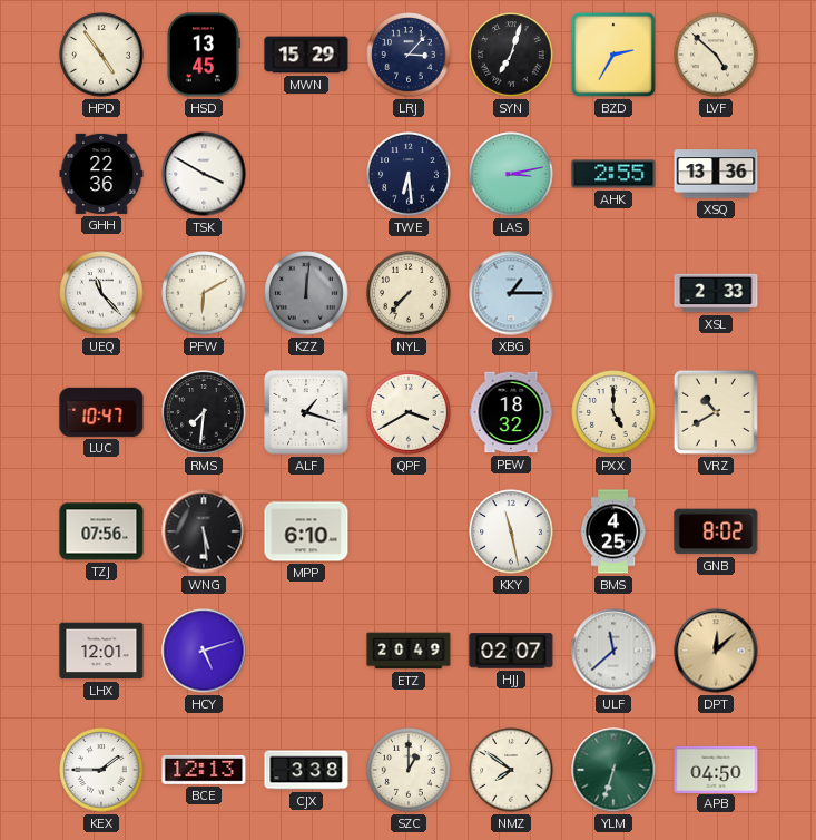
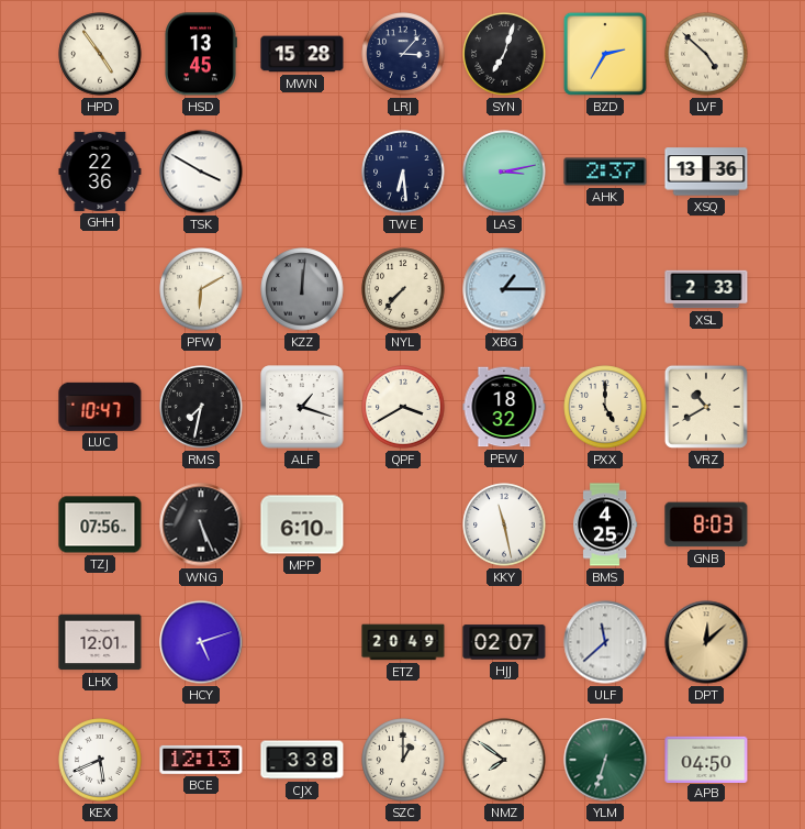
MWN: 15:29 -> 15:28
AHK: 2:55 -> 2:37
UEQ: 11:23 -> none
RMS: 7:31 -> 7:32
WNG: 5:29 -> 5:26
GNB: 8:02 -> 8:03
KEX: 1:45 -> 5:41
